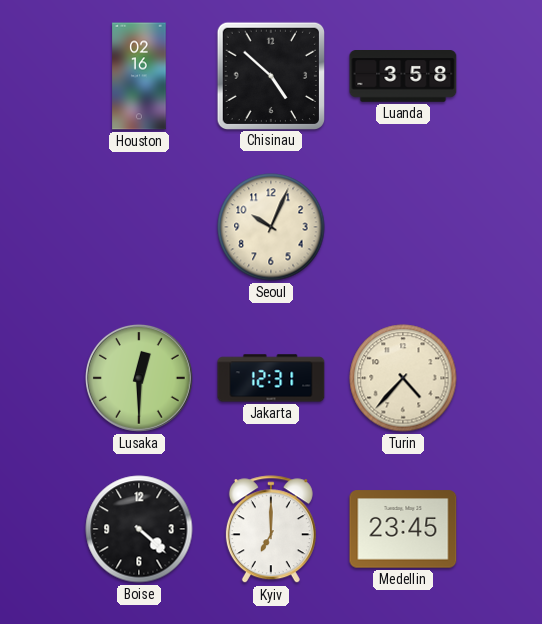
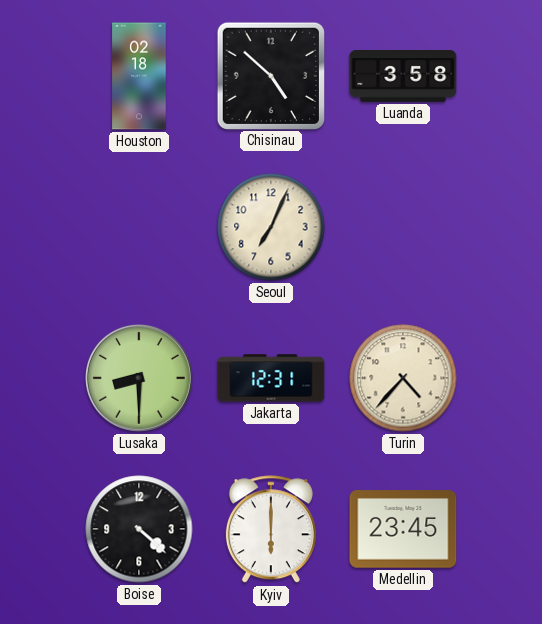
Houston: 02:16 -> 02:18
Seoul: 10:04 -> 7:04
Lusaka: 12:30 -> 8:30
Kyiv: 7:00 -> 6:00
